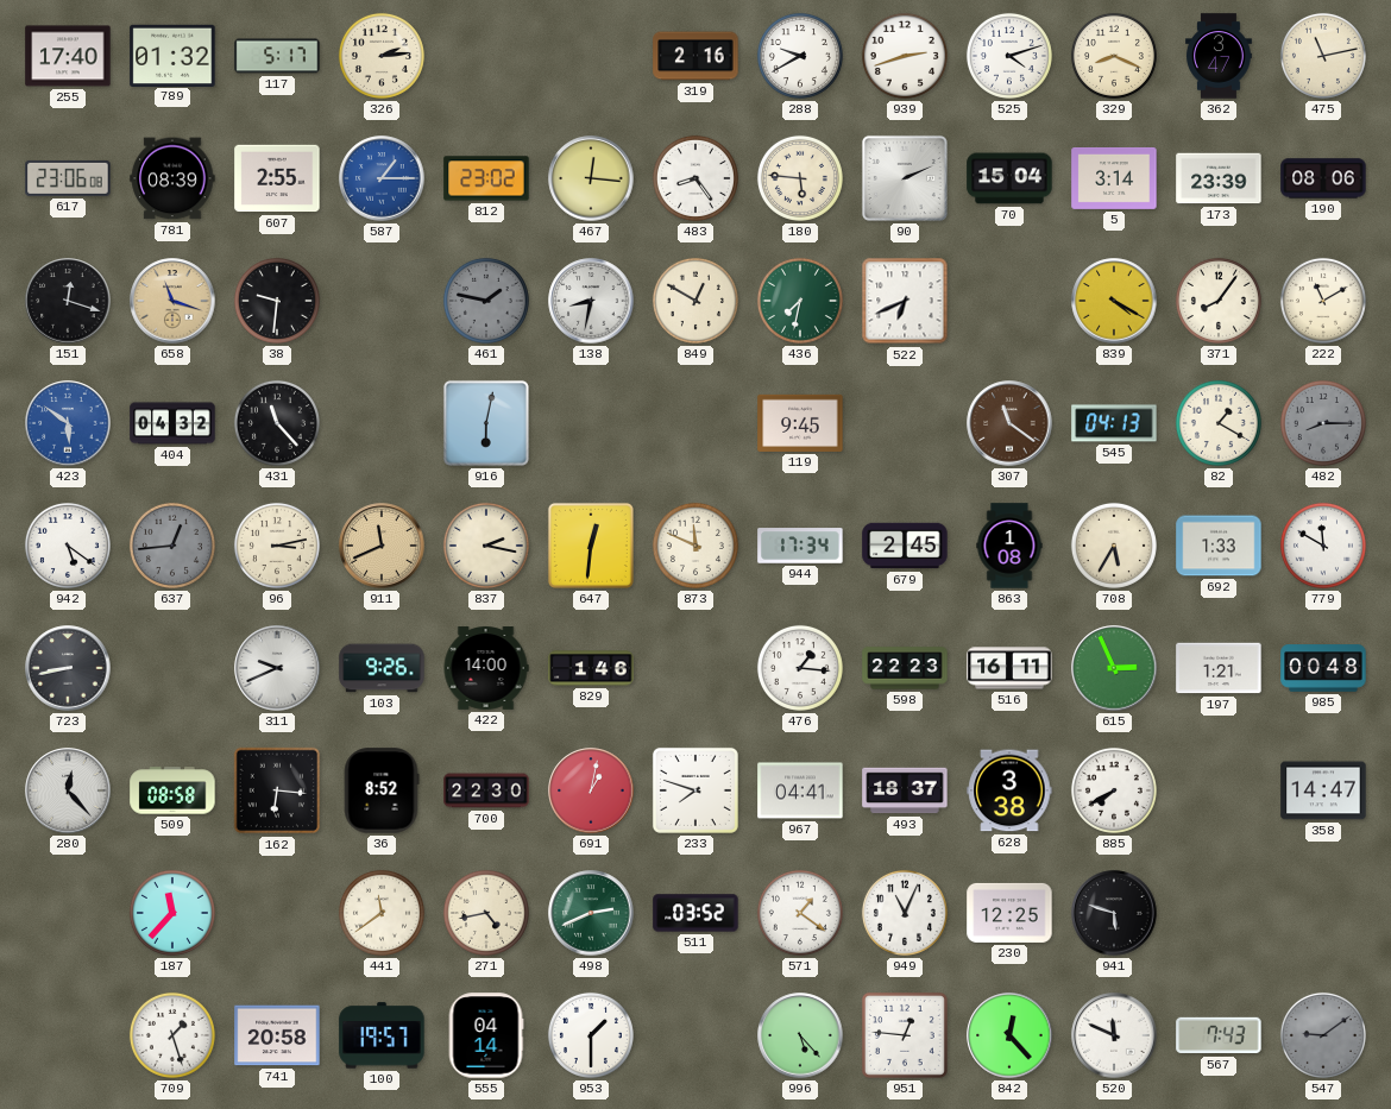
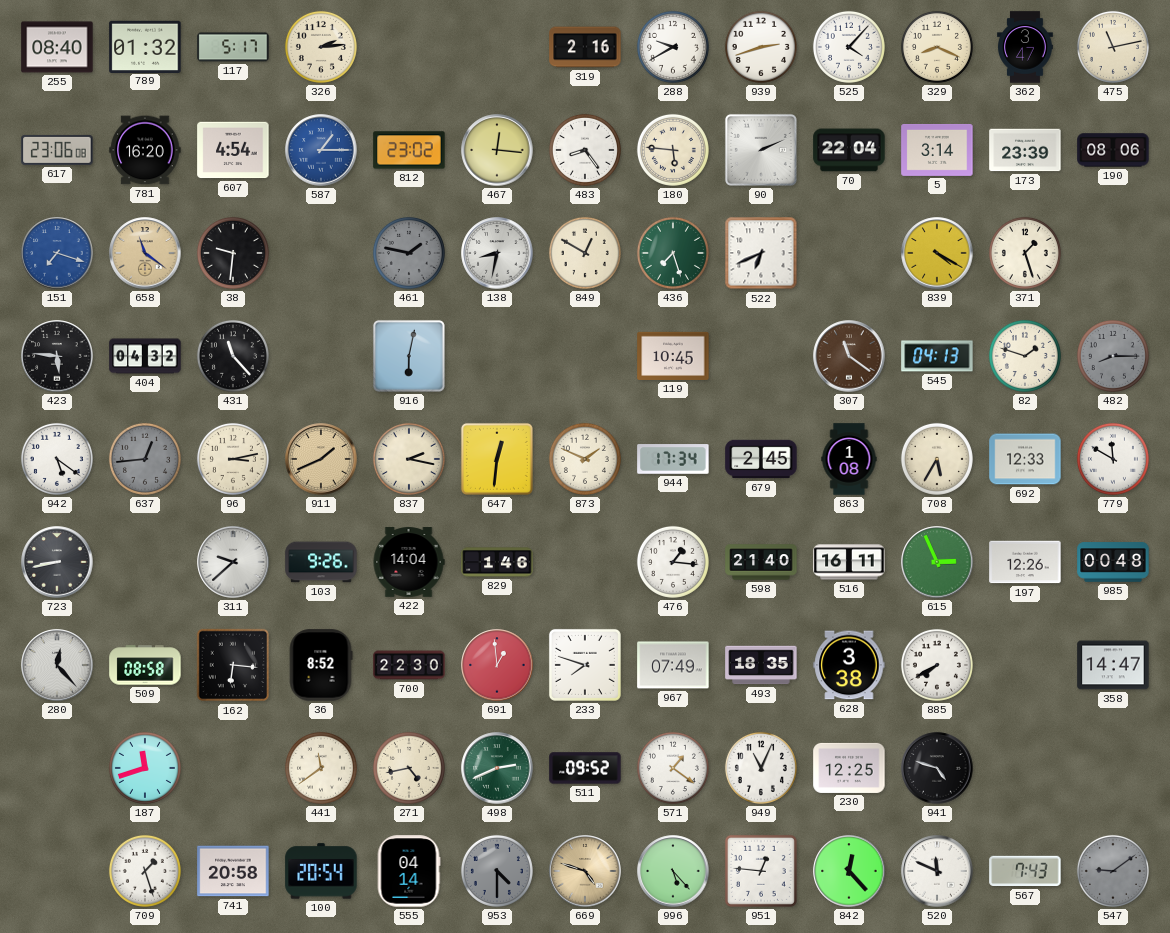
255: 17:40 -> 08:40
525: 4:12 -> 4:07
781: 08:39 -> 16:20
607: 2:55 -> 4:54
70: 15:04 -> 22:04
151: 12:18 -> 7:18
151 dial: black -> blue
658: 11:18 -> 11:21
436: 7:32 -> 7:27
371: 8:06 -> 1:27
222: 11:10 -> none
423: 5:51 -> 5:46
423 dial: blue -> black
119: 9:45 -> 10:45
82: 1:20 -> 1:48
911: 11:41 -> 1:41
873: 11:49 -> 1:49
692: 1:33 -> 12:33
311: 9:41 -> 9:38
422: 14:00 -> 14:04
598: 22:23 -> 21:40
197: 1:21 -> 12:26
691: 1:02 -> 12:59
967: 04:41 -> 07:49
493: 18:37 -> 18:35
187: 11:37 -> 11:42
511: 03:52 -> 09:52
941: 5:48 -> 4:48
100: 19:57 -> 20:54
953: 1:30 -> 4:30
953 dial: white -> grey
669: none -> 4:48
